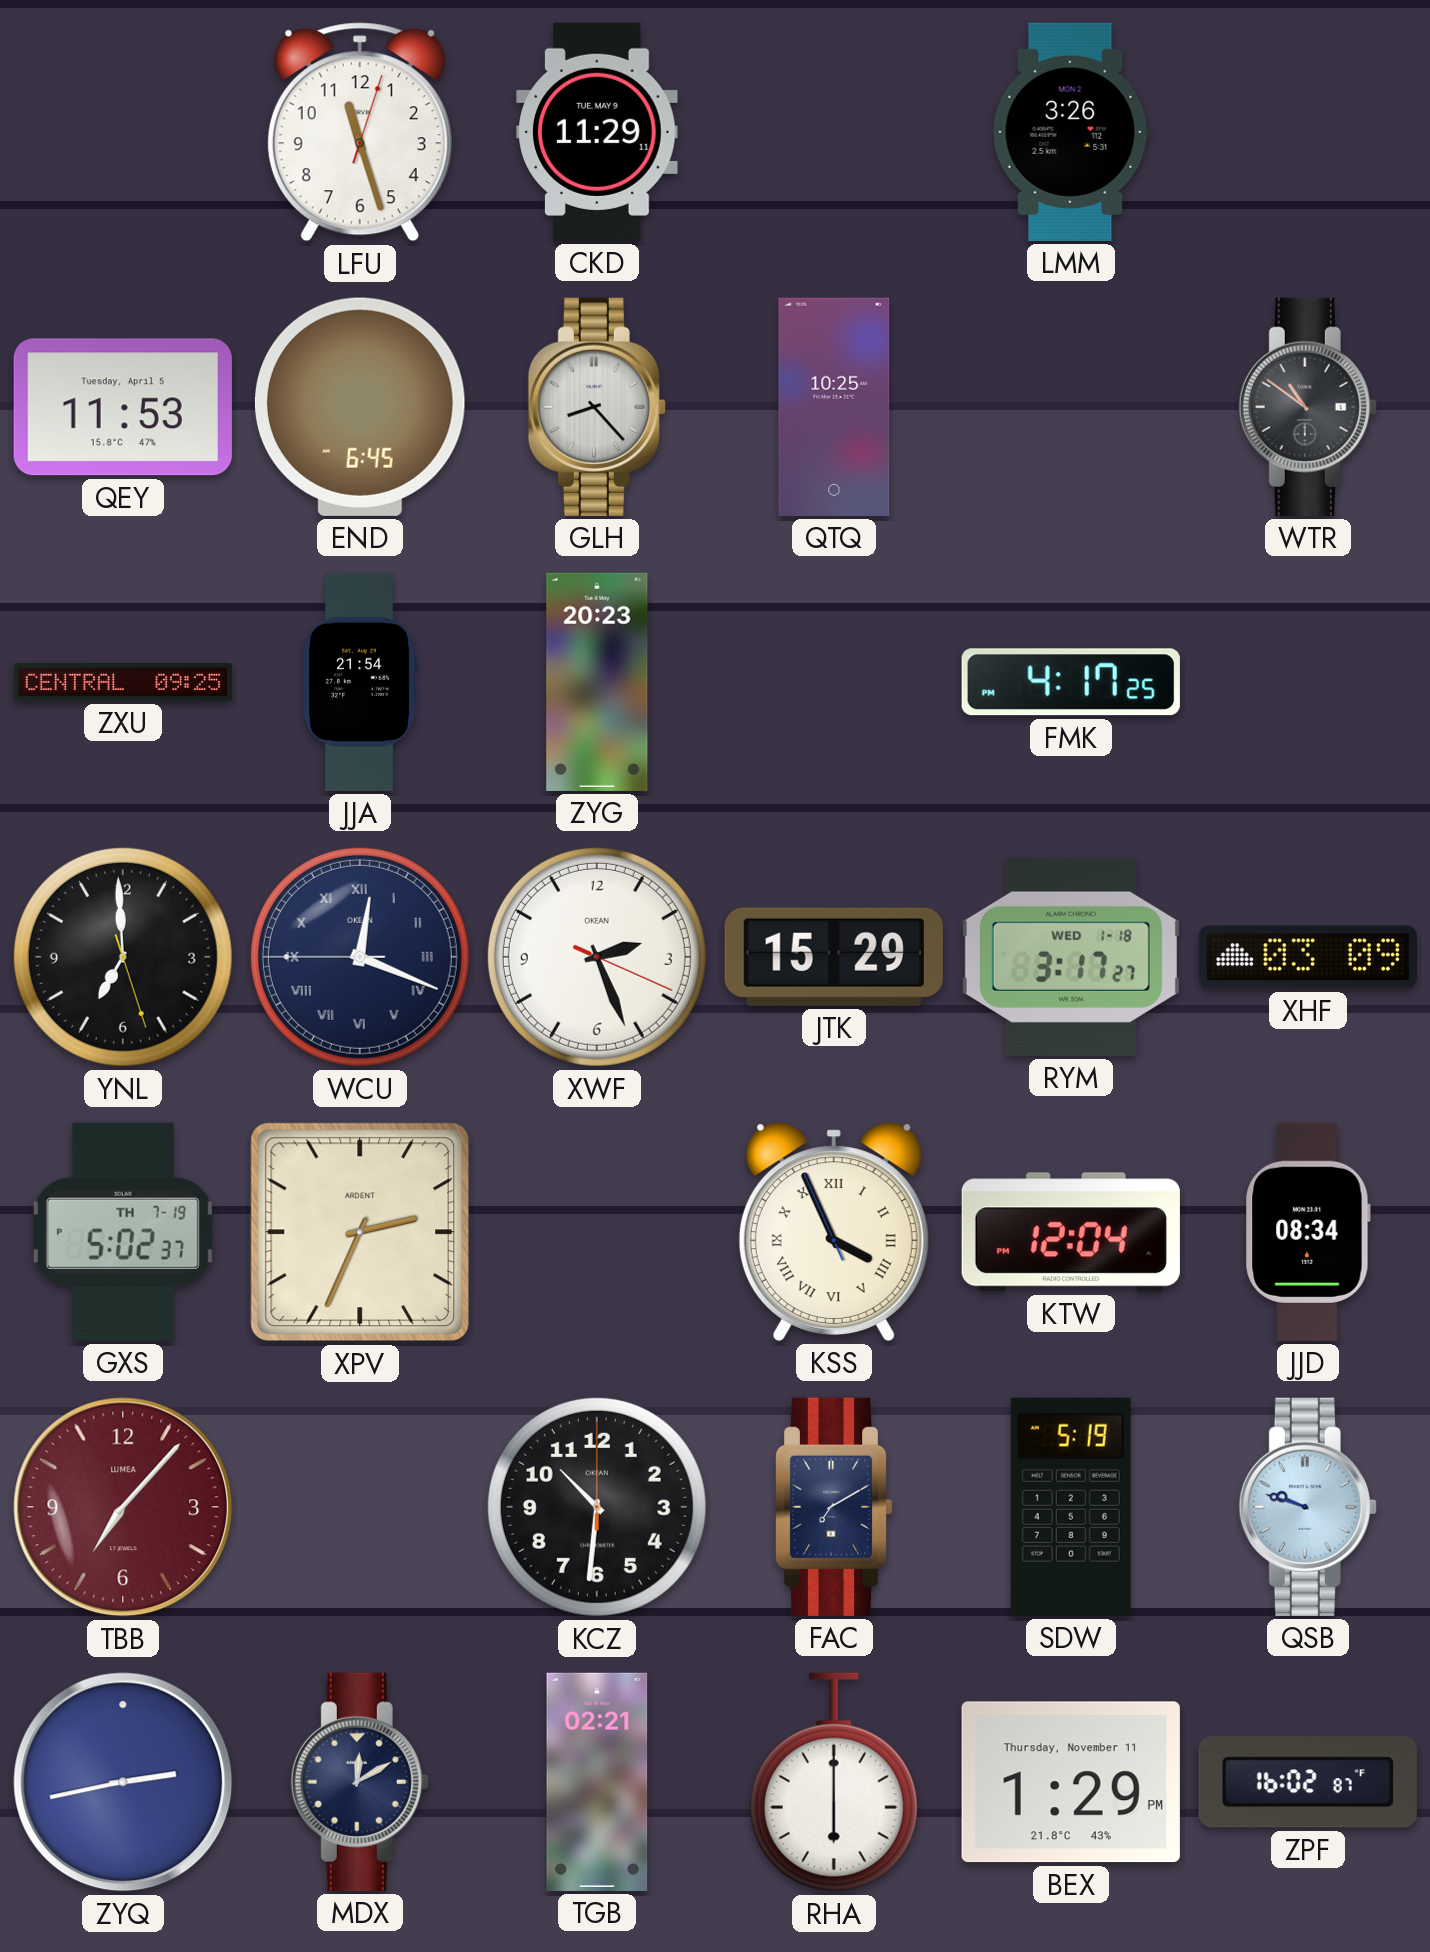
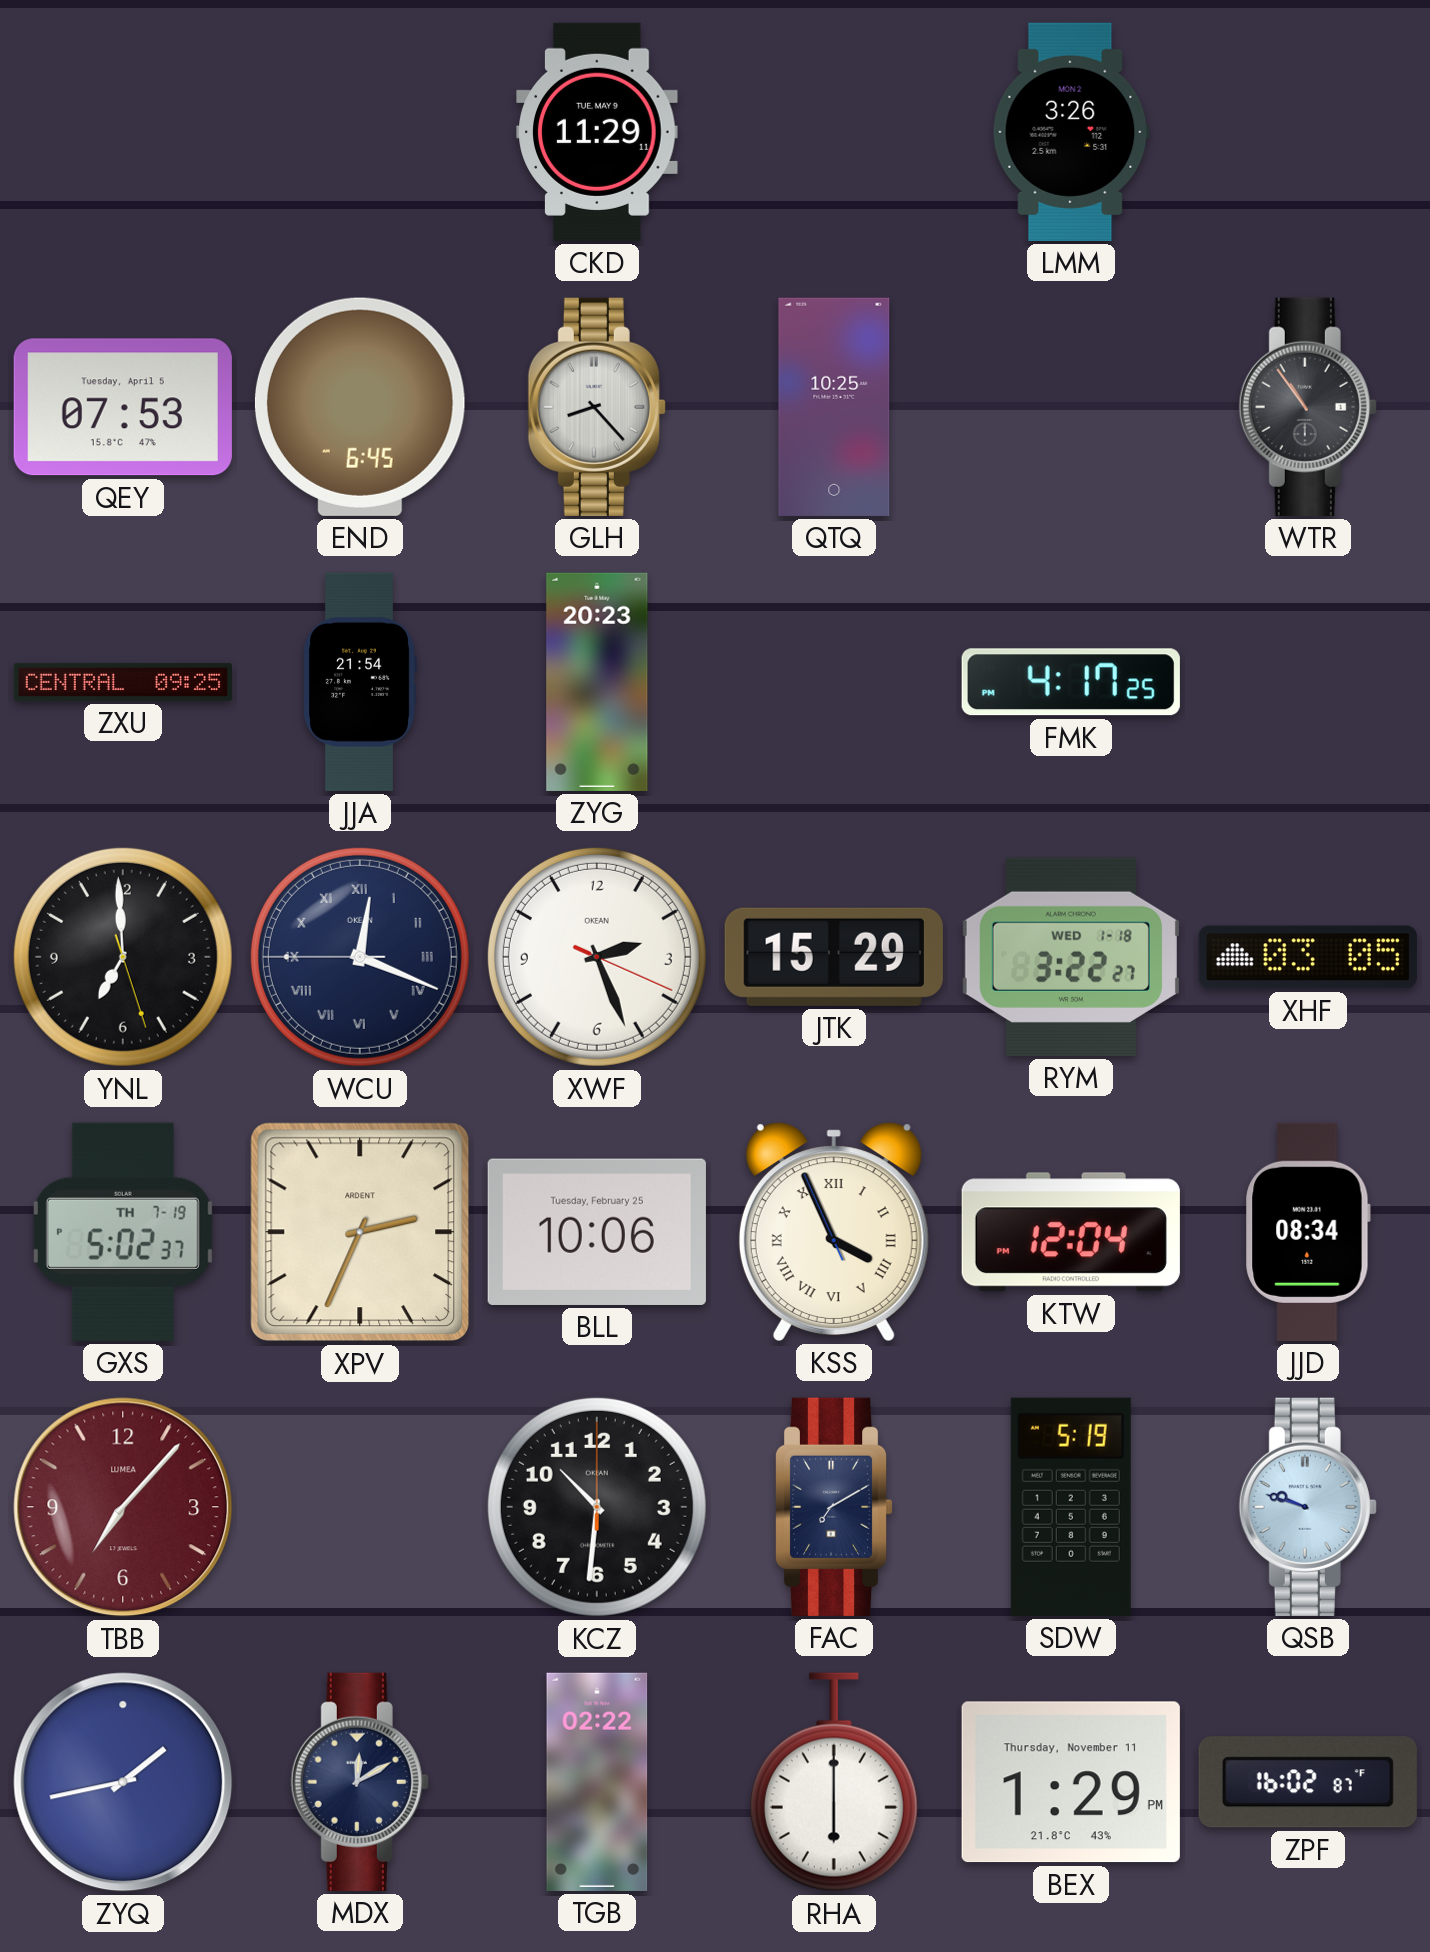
LFU: 11:27 -> none
QEY: 11:53 -> 07:53
WTR: 10:51 -> 10:54
RYM: 3:17 -> 3:22
XHF: 03:09 -> 03:05
BLL: none -> 10:06
ZYQ: 2:43 -> 1:43
TGB: 02:21 -> 02:22
